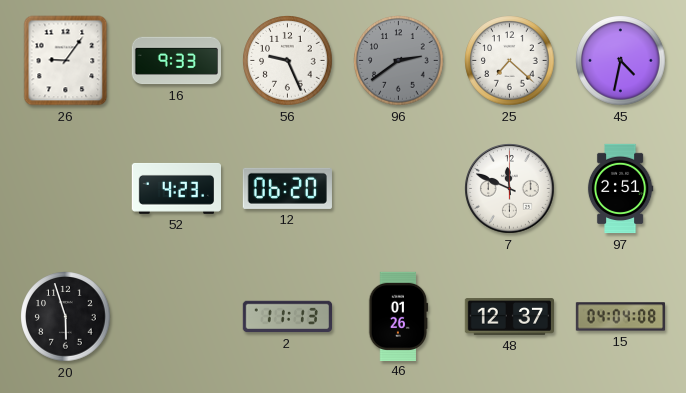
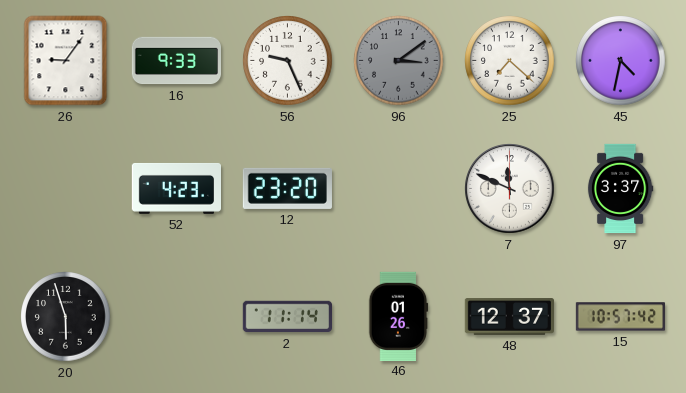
96: 2:39 -> 3:09
12: 06:20 -> 23:20
97: 2:51 -> 3:37
2: 11:13 -> 11:14
15: 04:04 -> 10:57
